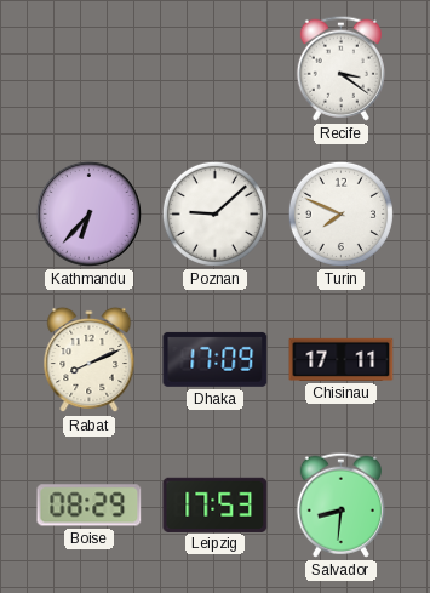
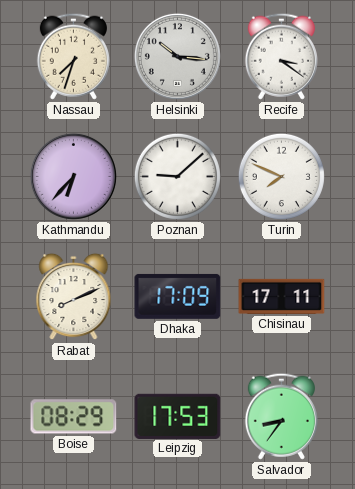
Nassau: none -> 7:33
Helsinki: none -> 10:16
Salvador: 8:31 -> 8:36
